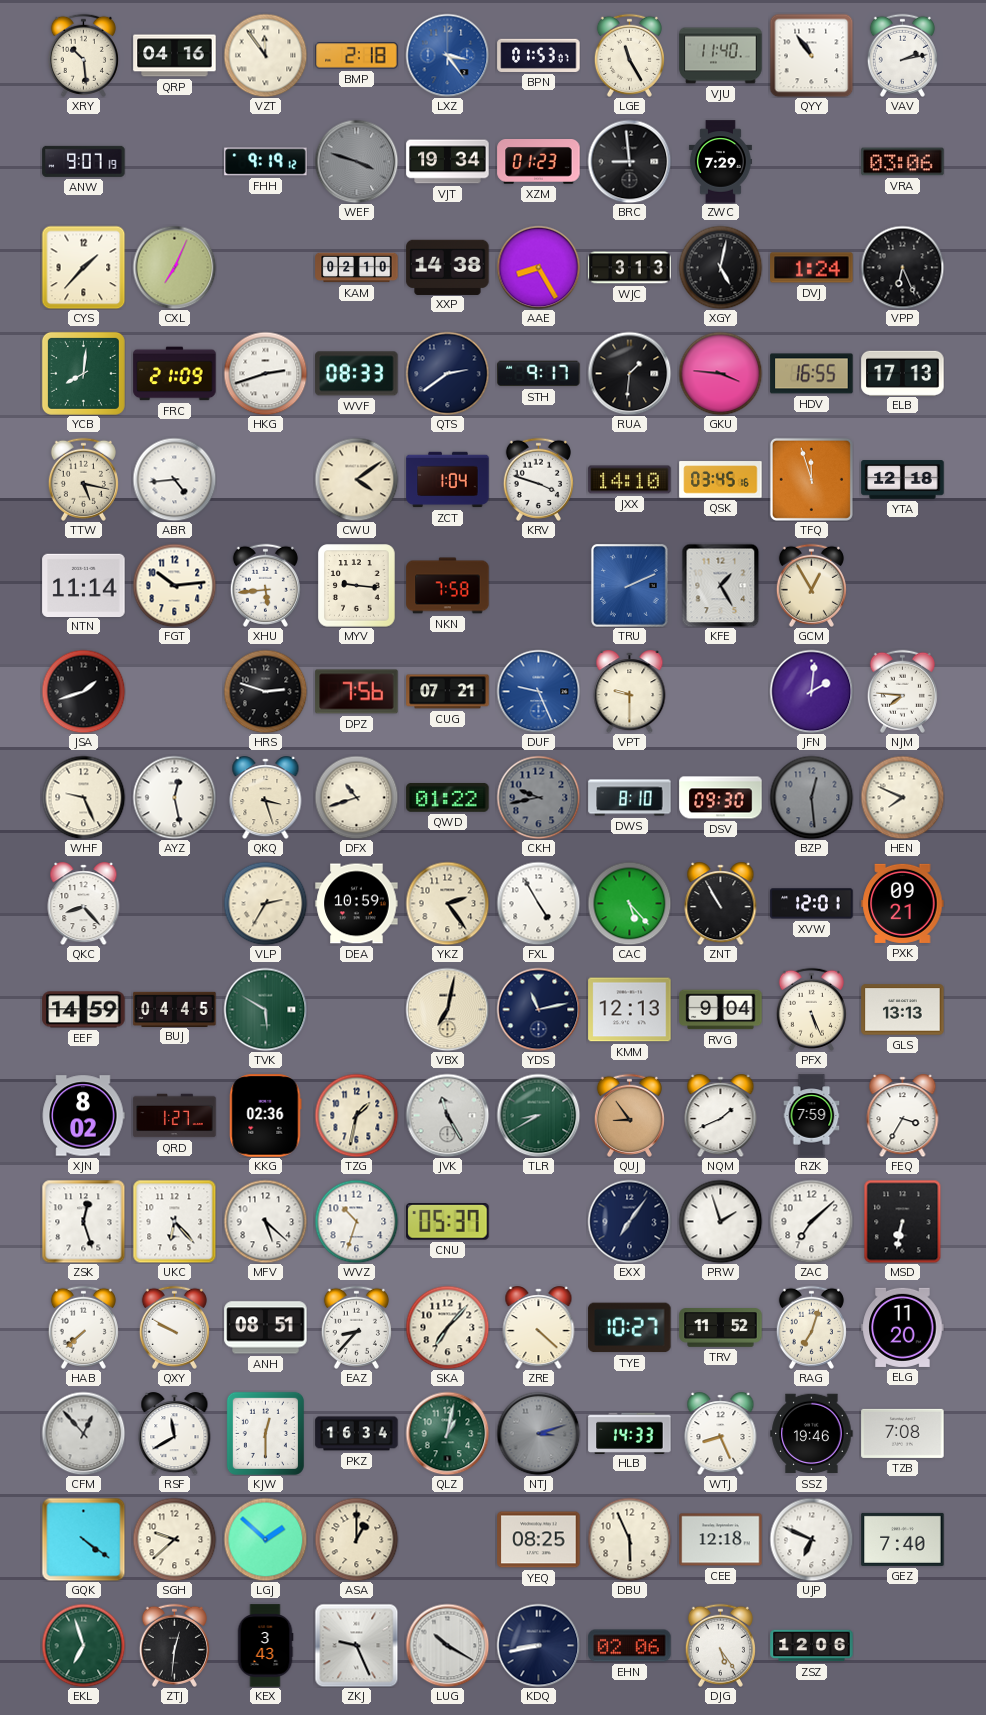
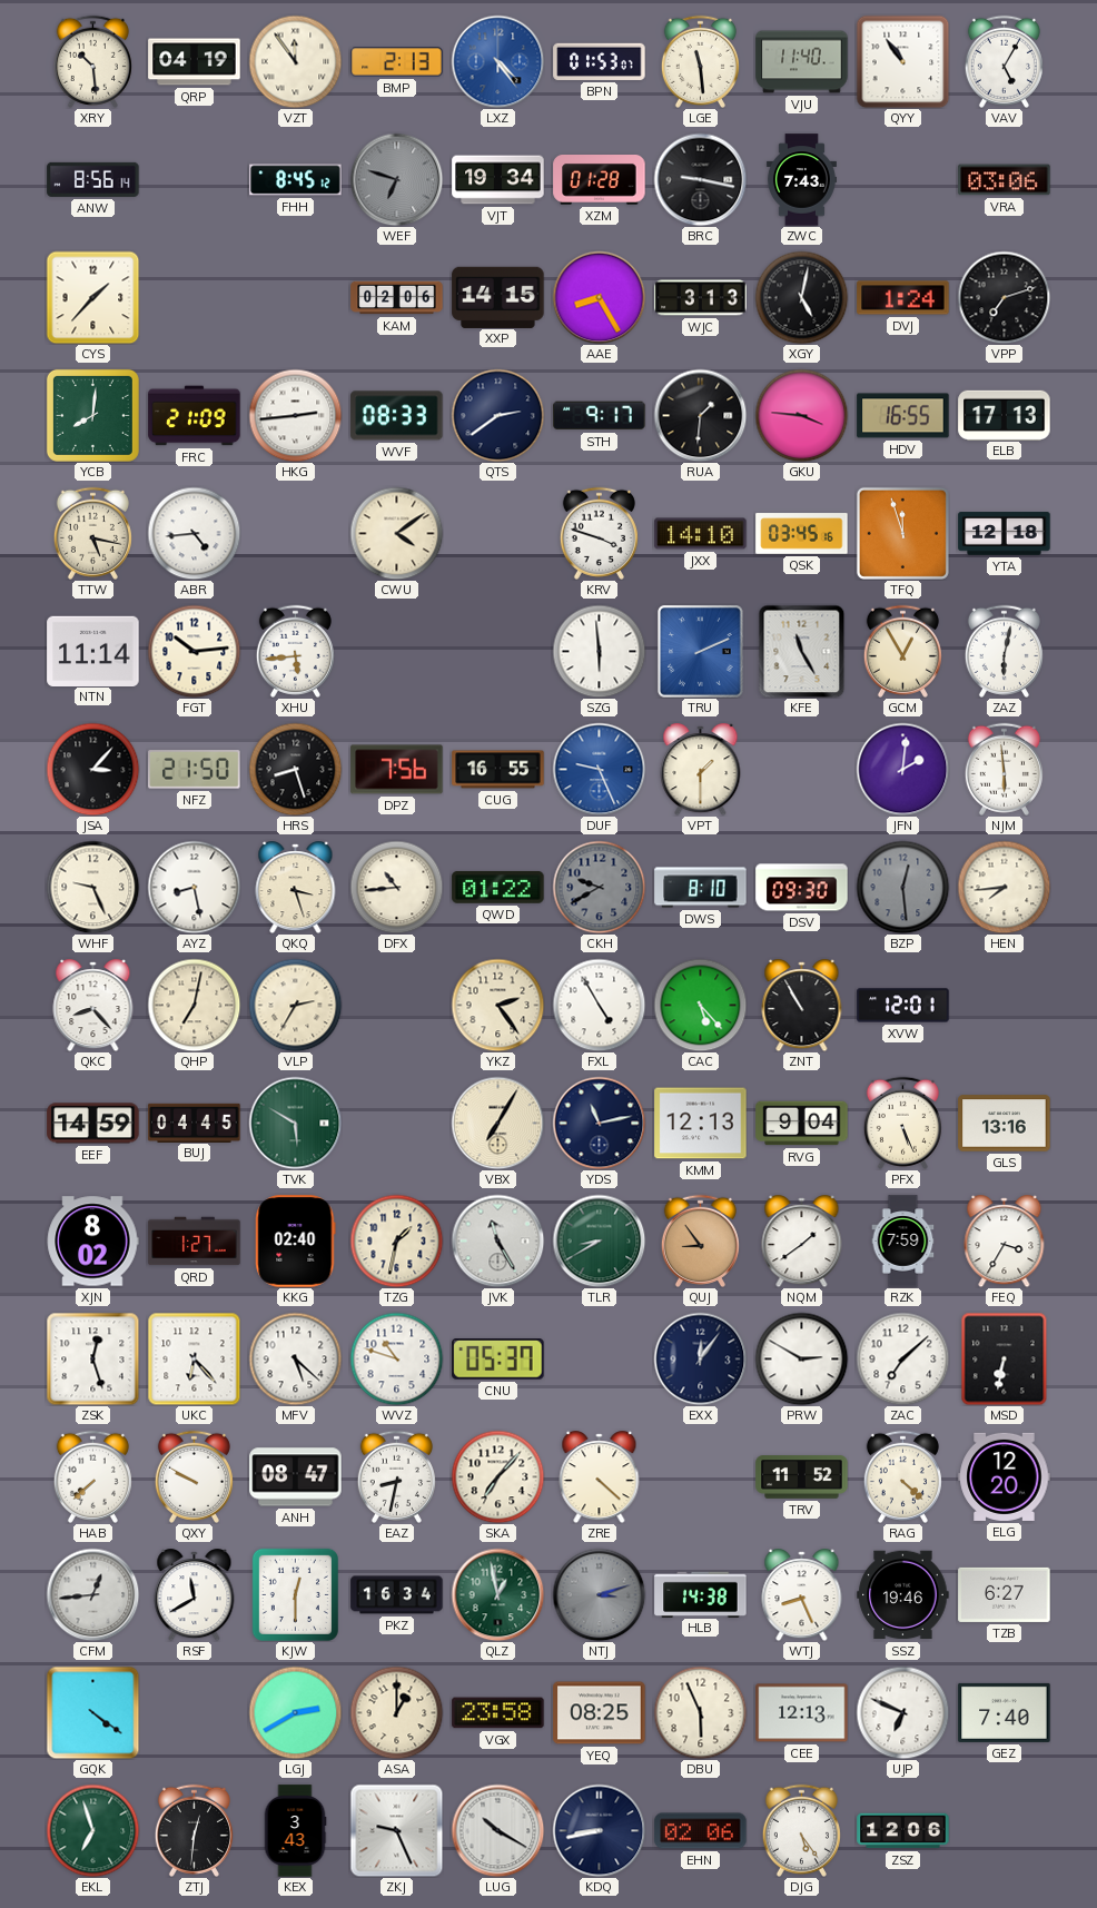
QRP: 04:16 -> 04:19
BMP: 2:18 -> 2:13
LXZ: 3:24 -> 4:24
LGE: 11:25 -> 11:29
VAV: 2:13 -> 5:05
ANW: 9:07 -> 8:56
FHH: 9:19 -> 8:45
WEF: 3:48 -> 6:48
XZM: 01:23 -> 01:28
BRC: 8:59 -> 9:17
ZWC: 7:29 -> 7:43
CXL: 7:04 -> none
KAM: 02:10 -> 02:06
XXP: 14:38 -> 14:15
VPP: 6:26 -> 7:12
HKG: 2:42 -> 2:44
ZCT: 1:04 -> none
MYV: 9:16 -> none
NKN: 7:58 -> none
SZG: none -> 5:59
KFE: 1:25 -> 11:25
ZAZ: none -> 6:02
JSA: 1:42 -> 3:07
NFZ: none -> 21:50
HRS: 2:48 -> 8:27
CUG: 07:21 -> 16:55
VPT: 9:30 -> 1:30
NJM: 7:46 -> 5:59
AYZ: 12:28 -> 8:28
DFX: 10:42 -> 10:44
CKH: 9:43 -> 9:40
HEN: 7:49 -> 7:44
QHP: none -> 7:02
DEA: 10:59 -> none
PXK: 09:21 -> none
VBX: 7:02 -> 7:05
GLS: 13:13 -> 13:16
KKG: 02:36 -> 02:40
NQM: 1:41 -> 1:39
WVZ: 10:33 -> 10:48
EXX: 7:06 -> 12:06
PRW: 1:57 -> 2:50
ANH: 08:51 -> 08:47
EAZ: 8:37 -> 8:32
TYE: 10:27 -> none
RAG: 7:03 -> 4:22
ELG: 11:20 -> 12:20
CFM: 12:53 -> 12:44
QLZ: 1:02 -> 12:58
HLB: 14:33 -> 14:38
TZB: 7:08 -> 6:27
SGH: 9:38 -> none
LGJ: 1:52 -> 2:40
VGX: none -> 23:58
CEE: 12:18 -> 12:13
